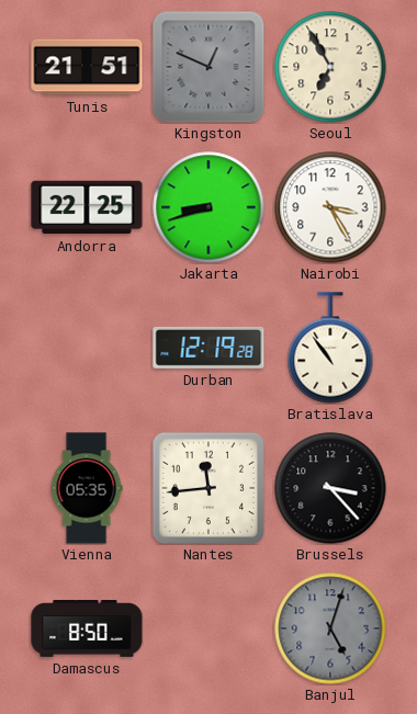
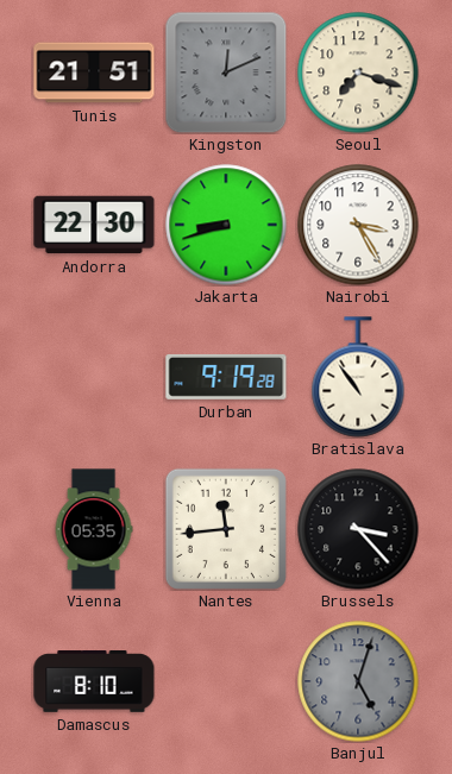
Kingston: 12:49 -> 12:11
Seoul: 6:55 -> 7:18
Andorra: 22:25 -> 22:30
Durban: 12:19 -> 9:19
Damascus: 8:50 -> 8:10
